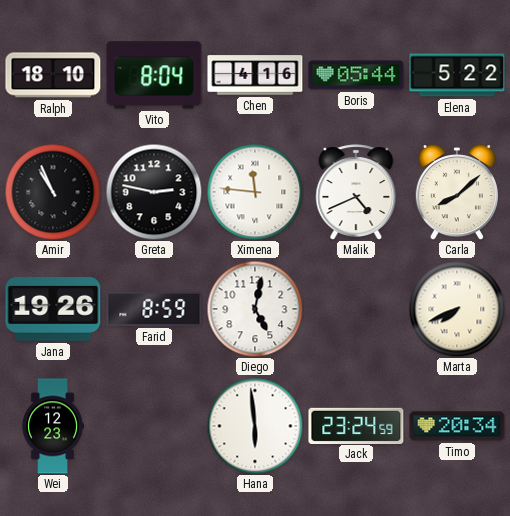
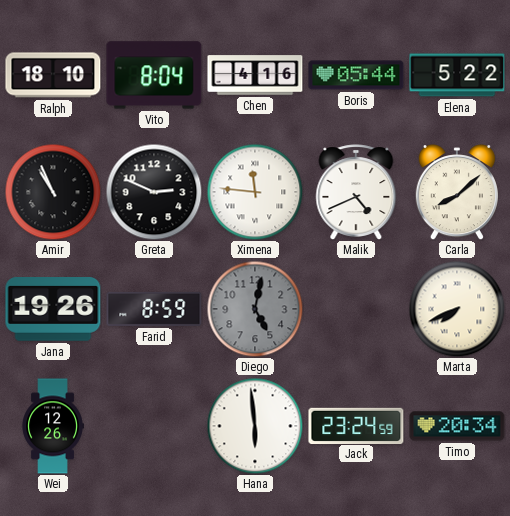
Greta: 2:47 -> 2:49
Diego dial: white -> grey
Wei: 12:23 -> 12:26
